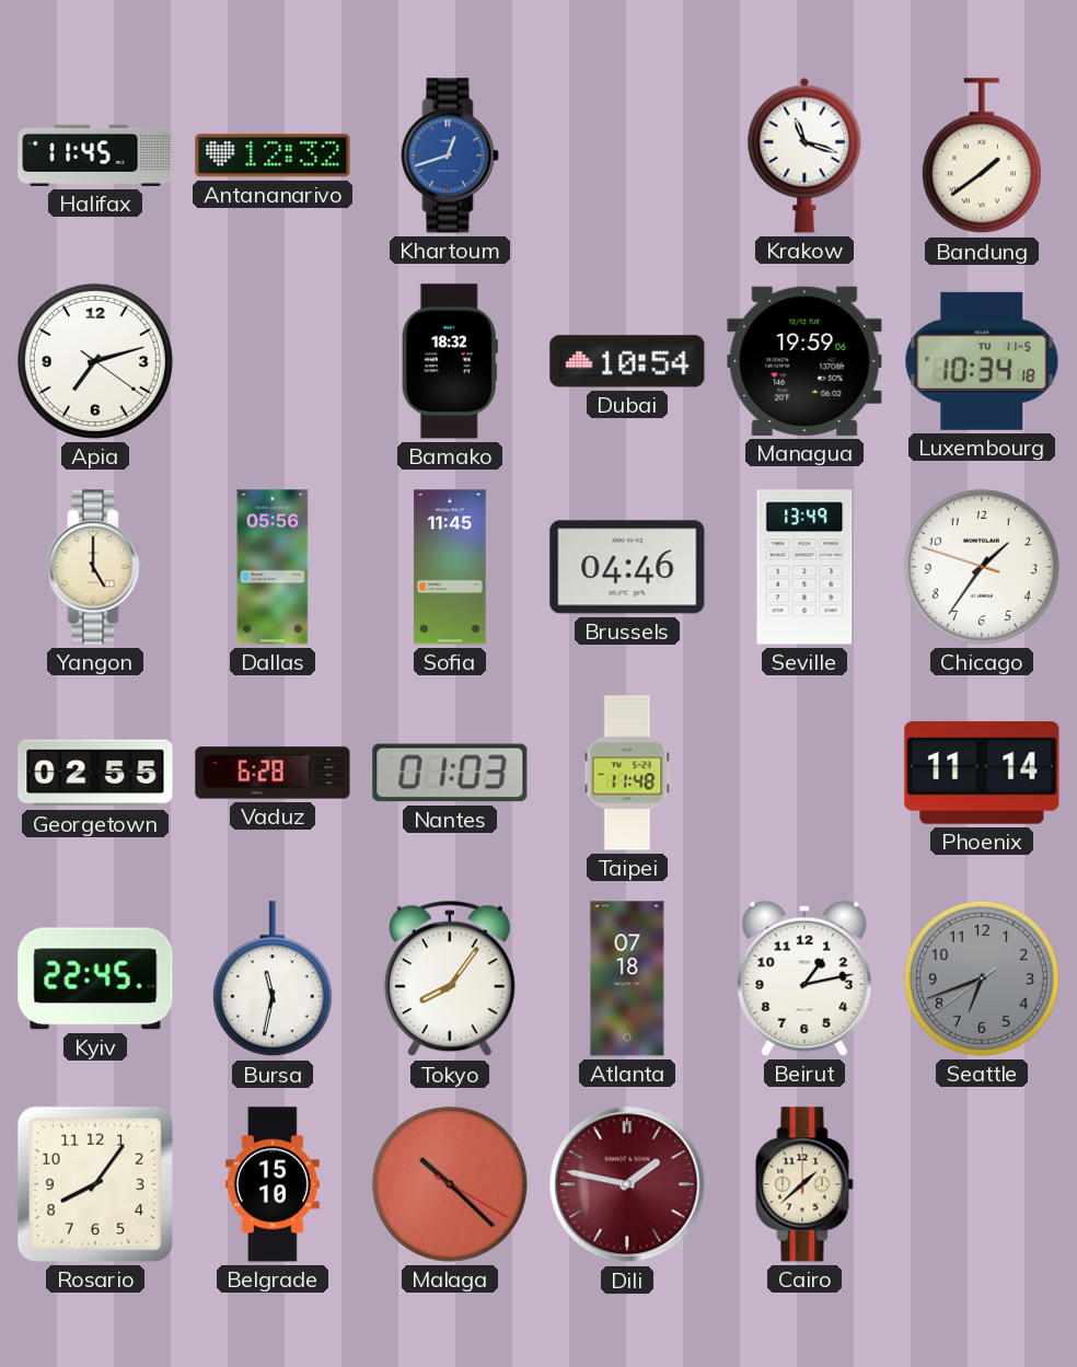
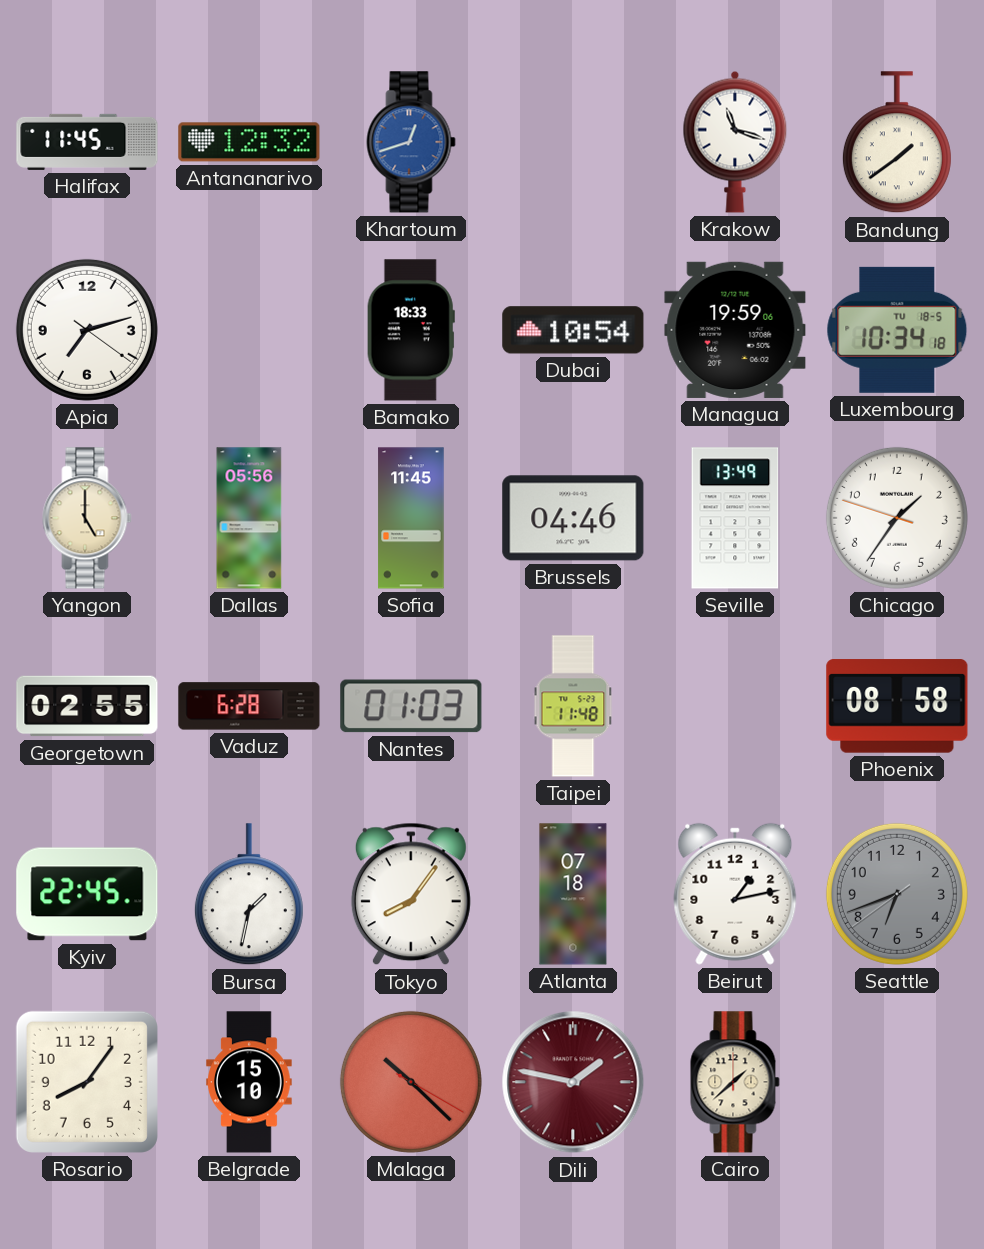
Bamako: 18:32 -> 18:33
Luxembourg date: TU 11-5 -> TU 18-5
Phoenix: 11:14 -> 08:58
Bursa: 11:32 -> 1:32
